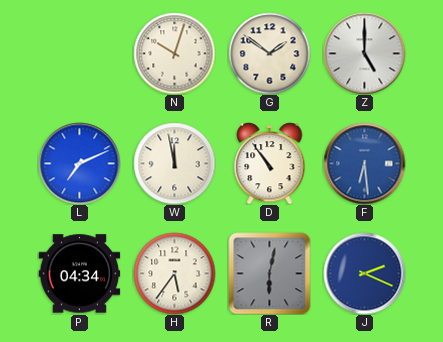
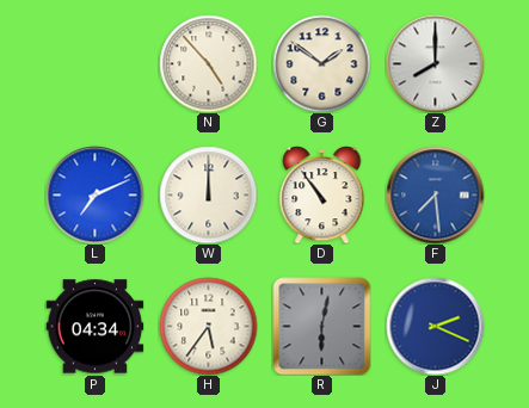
N: 10:03 -> 4:53
Z: 5:00 -> 8:00
W: 11:58 -> 12:00
F: 6:29 -> 7:29
